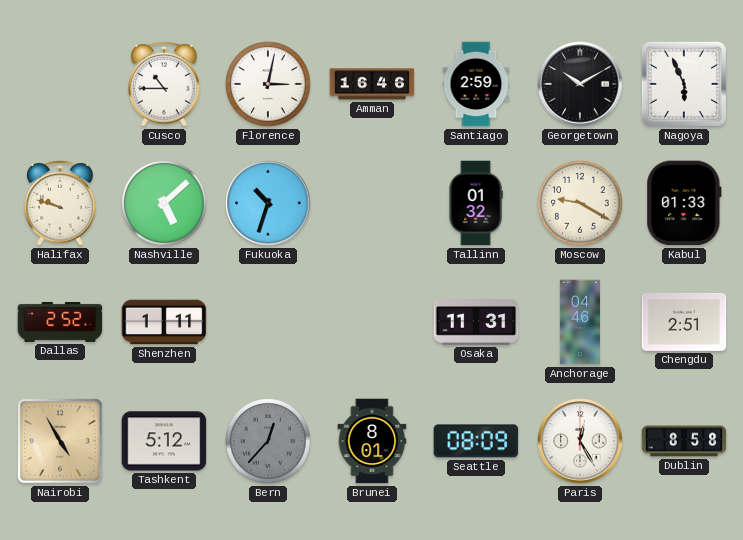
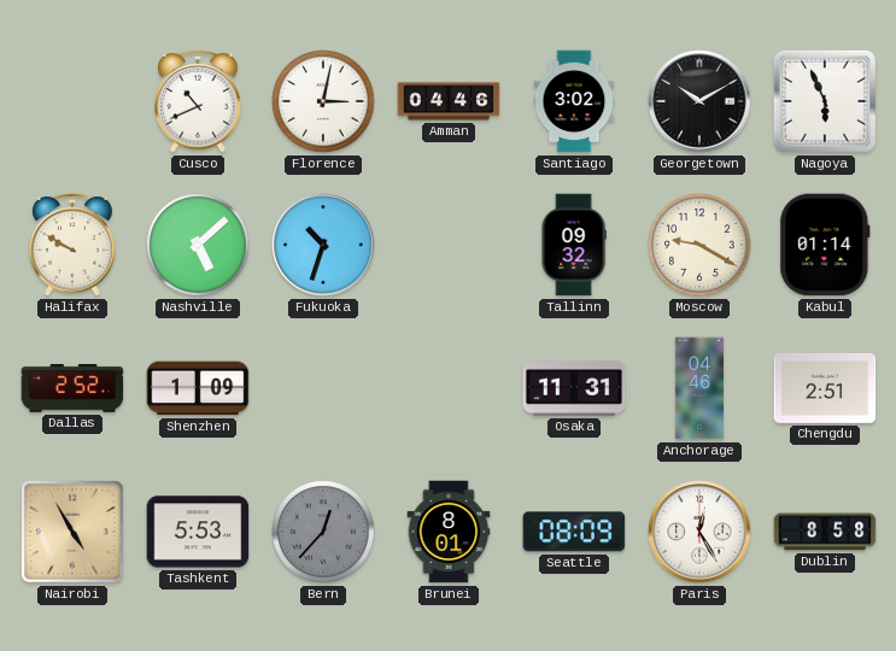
Cusco: 10:45 -> 10:41
Amman: 16:46 -> 04:46
Santiago: 2:59 -> 3:02
Halifax: 9:48 -> 9:50
Tallinn: 01:32 -> 09:32
Kabul: 01:33 -> 01:14
Shenzhen: 1:11 -> 1:09
Tashkent: 5:12 -> 5:53
